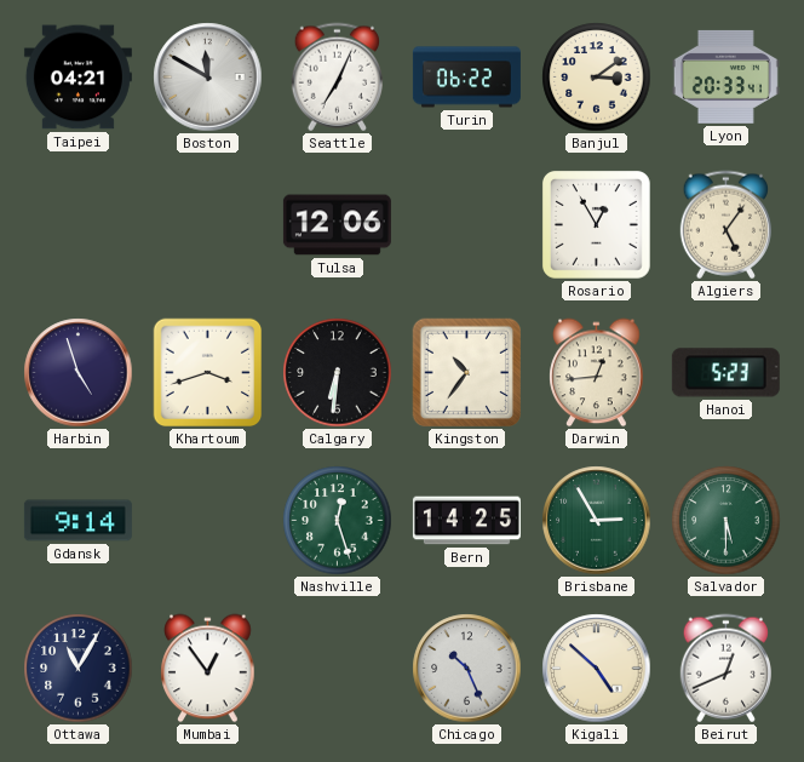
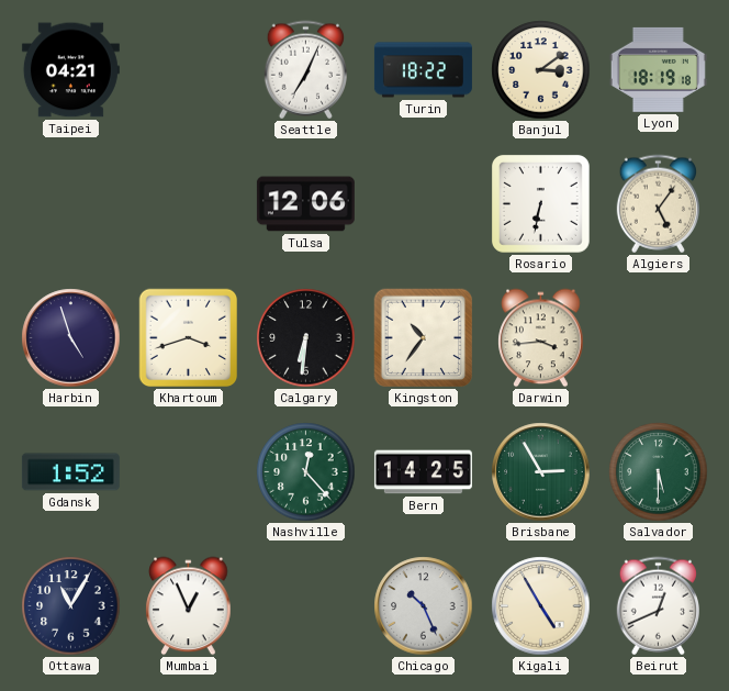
Boston: 11:50 -> none
Turin: 06:22 -> 18:22
Lyon: 20:33 -> 18:19
Rosario: 12:55 -> 6:32
Darwin: 12:44 -> 3:44
Hanoi: 5:23 -> none
Gdansk: 9:14 -> 1:52
Nashville: 12:27 -> 12:23
Mumbai: 12:54 -> 12:56
Kigali: 4:52 -> 4:55
